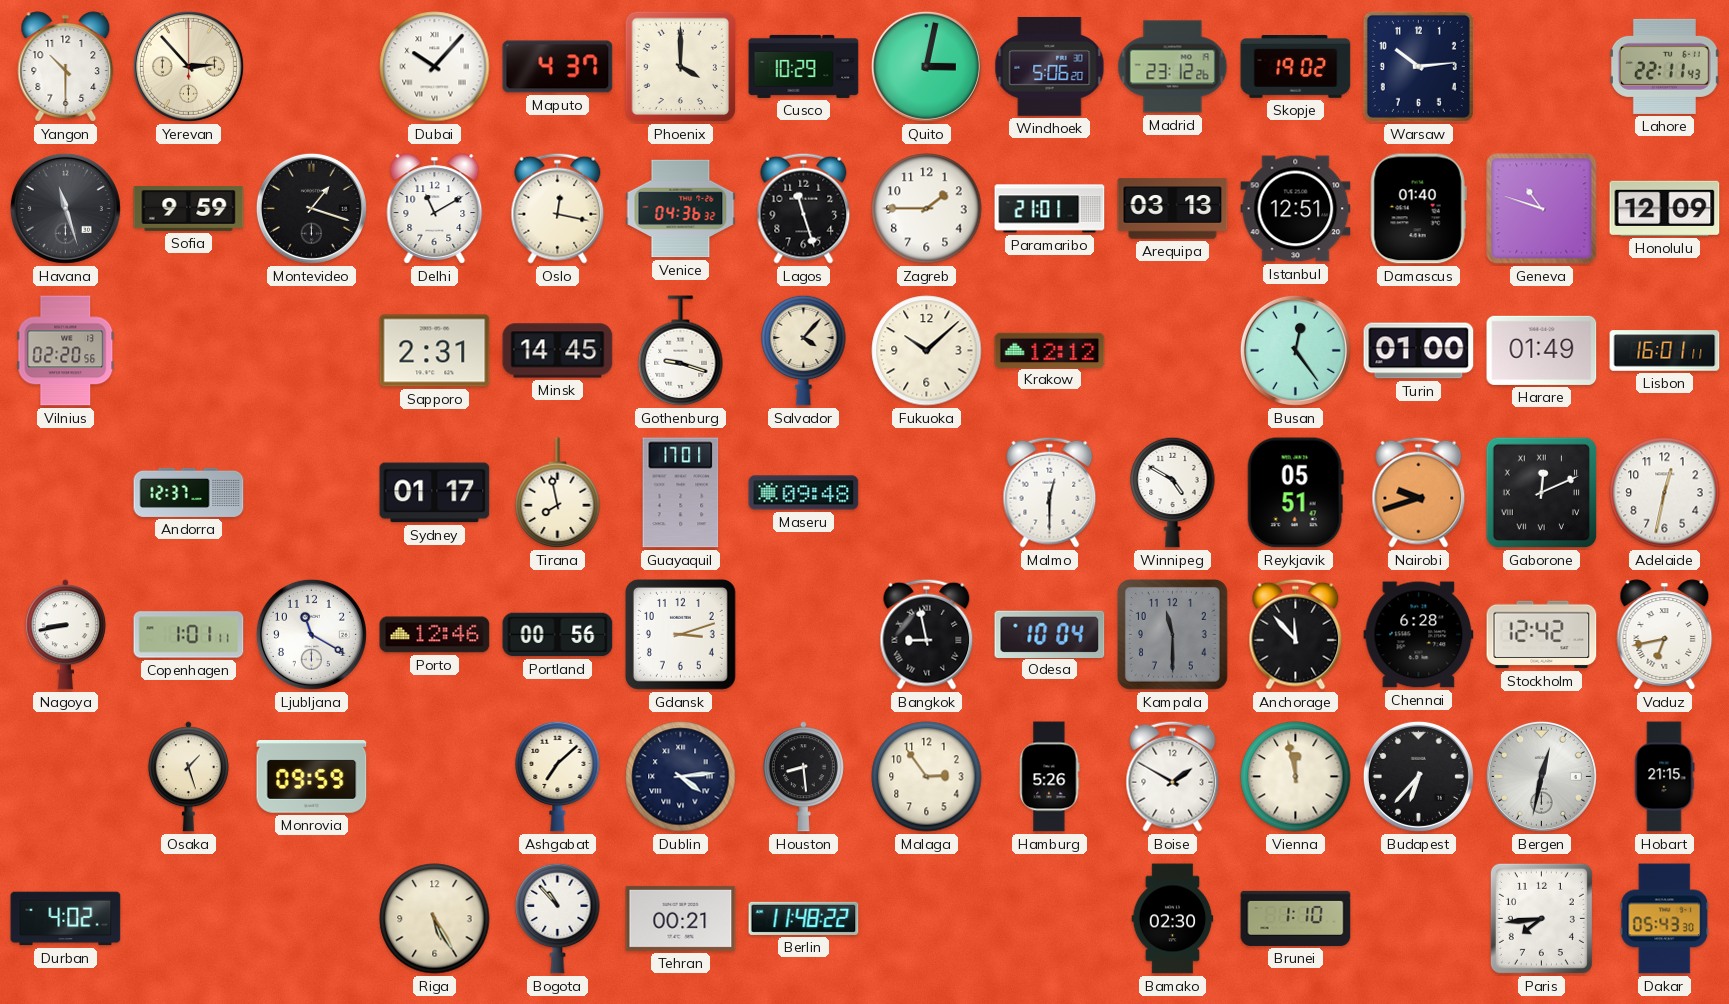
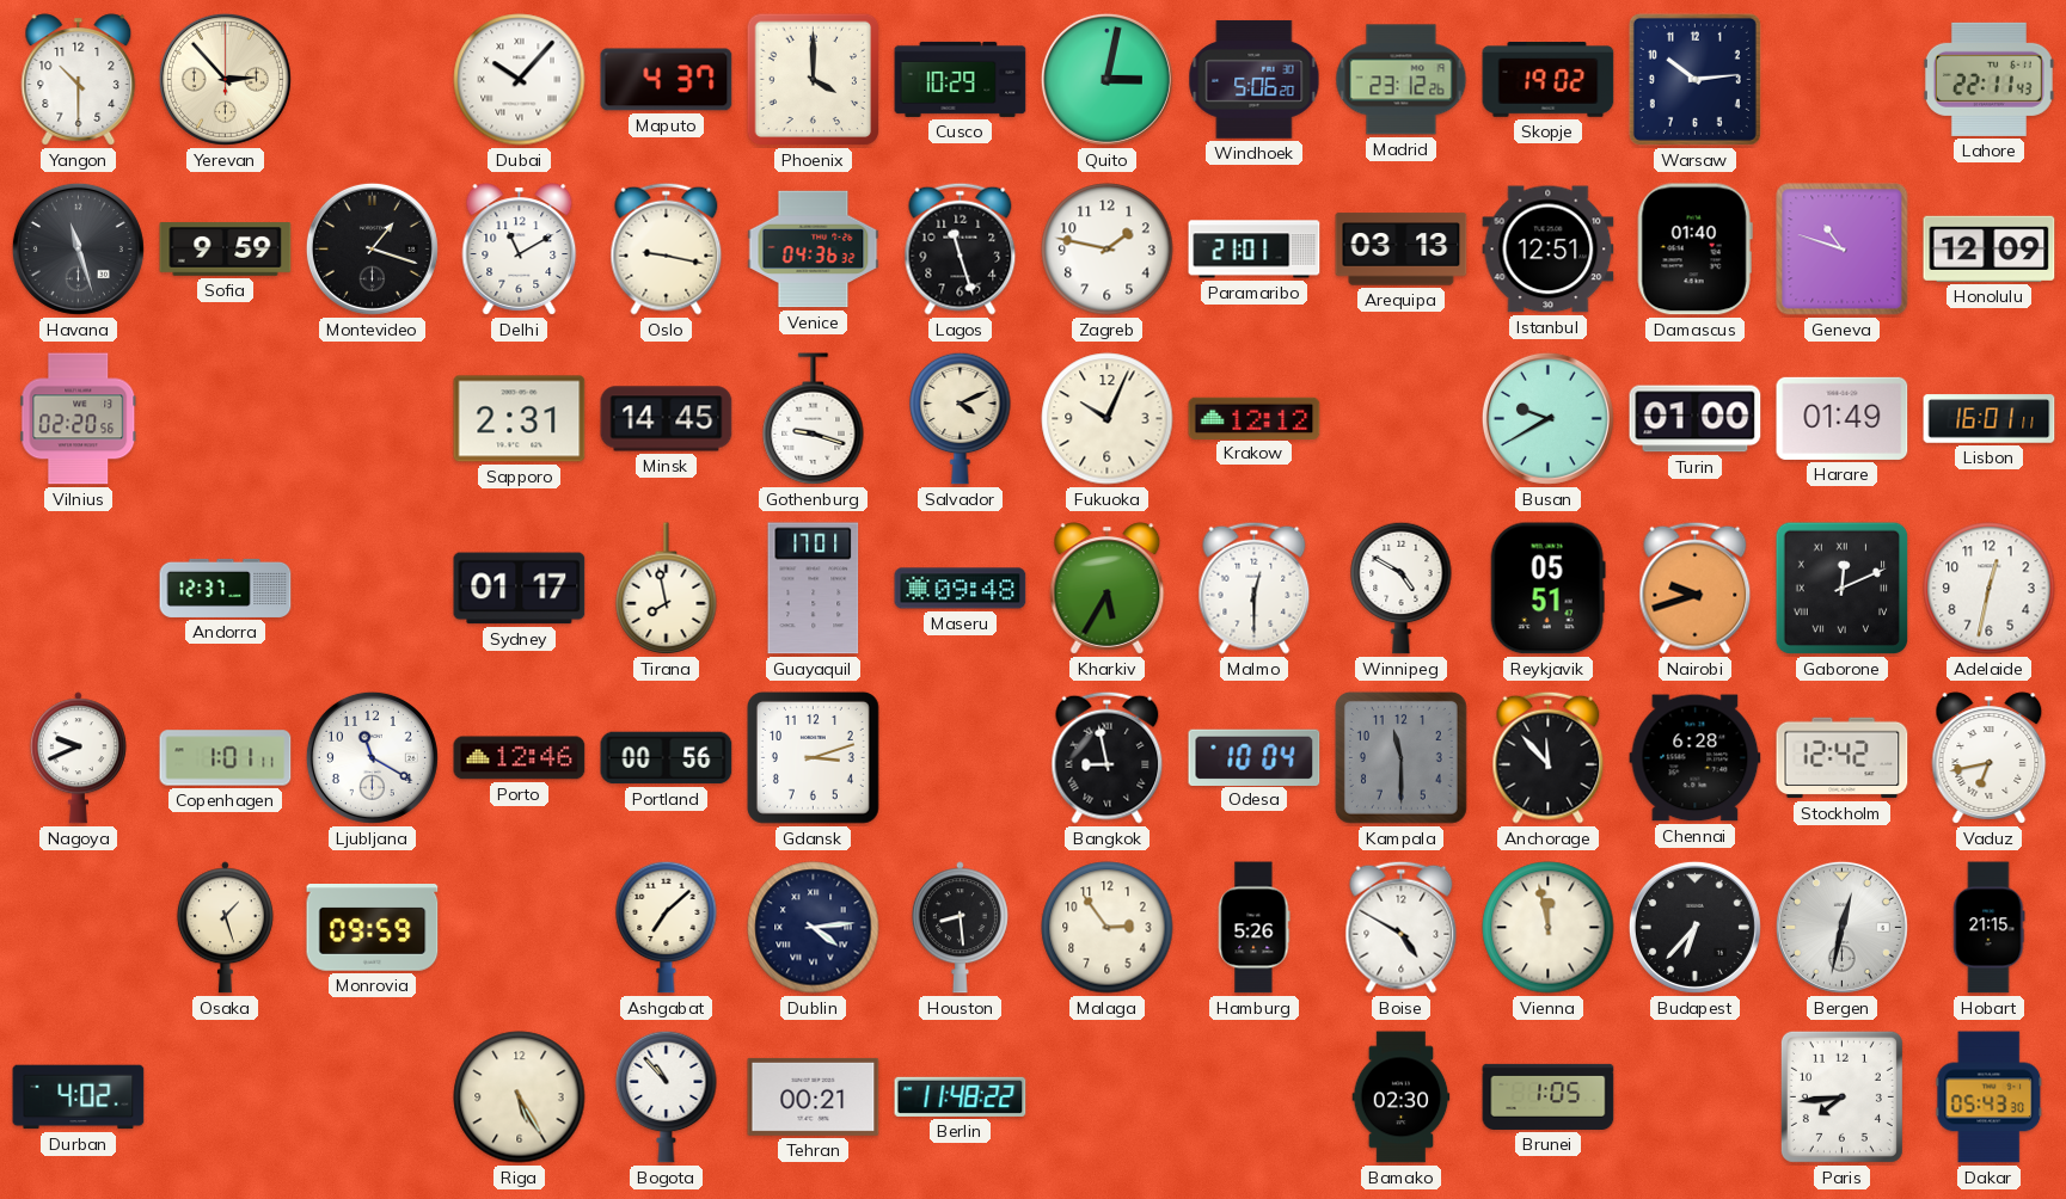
Oslo: 12:17 -> 9:17
Zagreb: 1:45 -> 1:47
Salvador: 4:07 -> 4:11
Fukuoka: 10:08 -> 10:04
Busan: 12:24 -> 9:40
Kharkiv: none -> 5:35
Nagoya: 8:43 -> 9:41
Boise: 1:50 -> 4:50
Brunei: 1:10 -> 1:05
